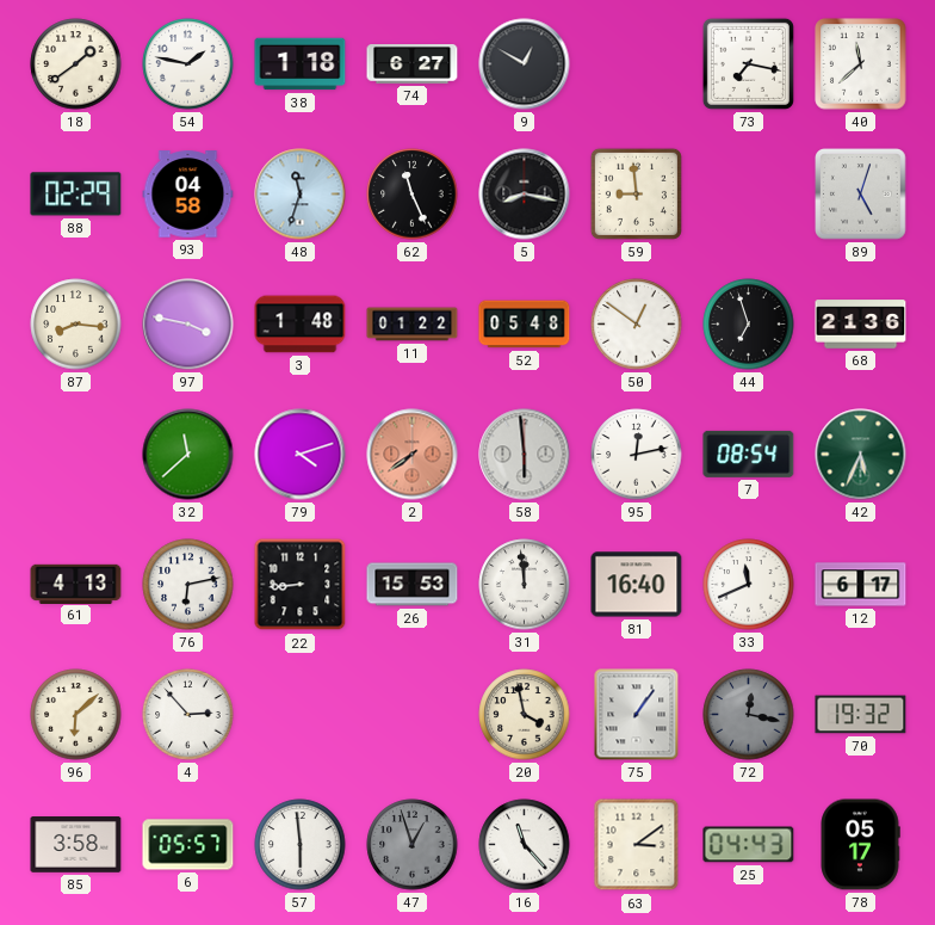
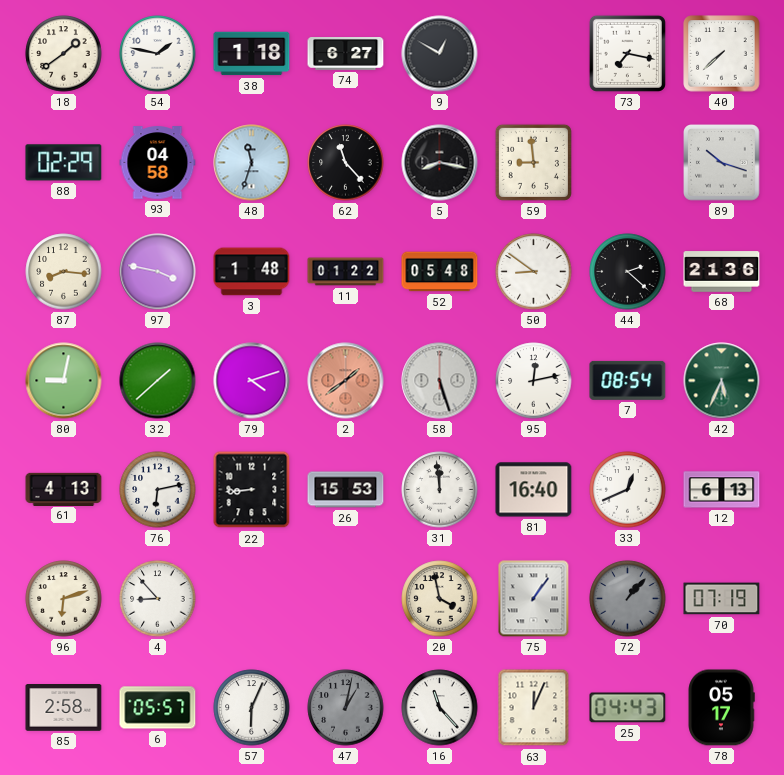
40: 11:38 -> 7:38
62: 11:26 -> 11:23
89: 5:03 -> 10:18
50: 12:51 -> 8:51
44: 6:57 -> 2:22
80: none -> 9:02
32: 11:38 -> 1:38
2: 7:39 -> 1:39
58: 5:59 -> 5:27
33: 11:41 -> 12:41
12: 6:17 -> 6:13
96: 6:08 -> 6:12
4: 2:53 -> 8:53
72: 12:17 -> 1:07
70: 19:32 -> 07:19
85: 3:58 -> 2:58
57: 5:59 -> 6:04
47: 12:57 -> 1:02
63: 3:09 -> 12:04
